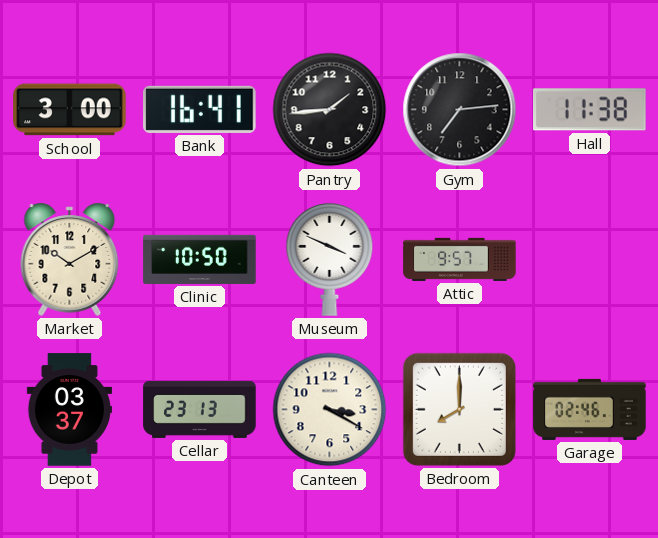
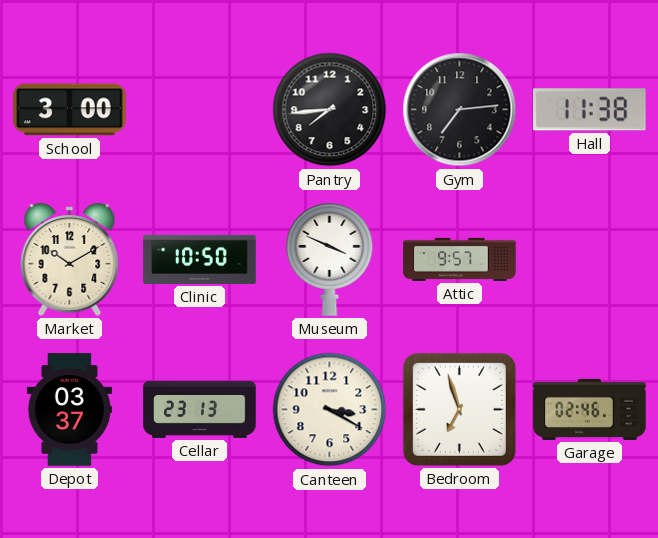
Bank: 16:41 -> none
Pantry: 1:44 -> 7:44
Bedroom: 8:00 -> 6:57
